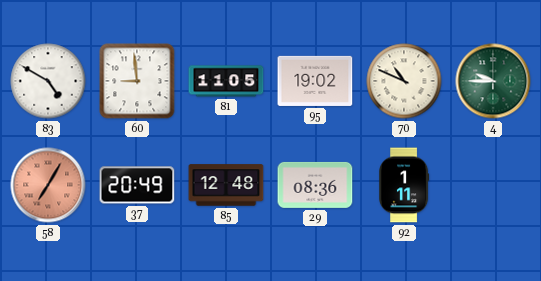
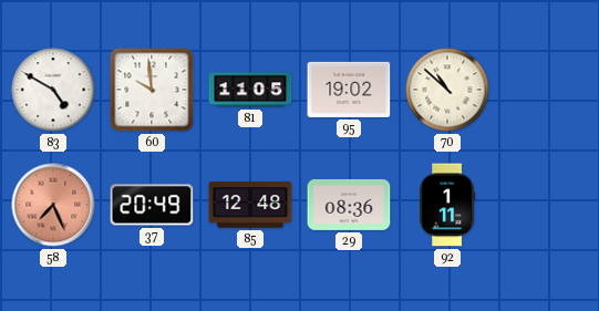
60: 8:59 -> 9:59
70: 10:49 -> 10:52
4: 9:45 -> none
58: 7:05 -> 7:26
